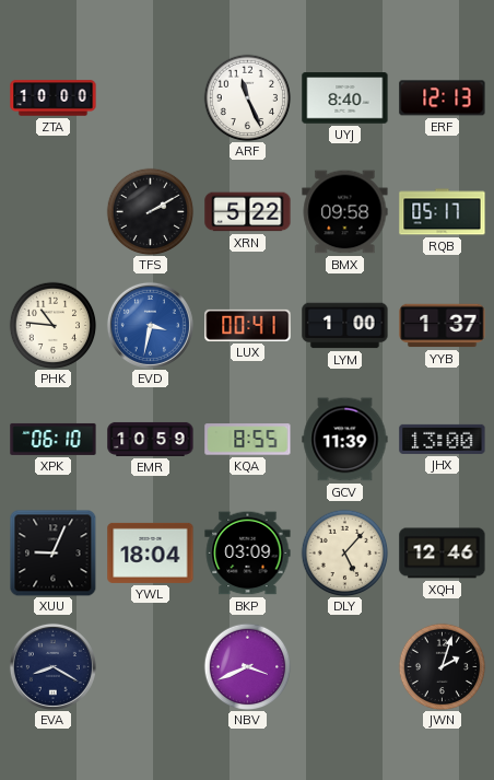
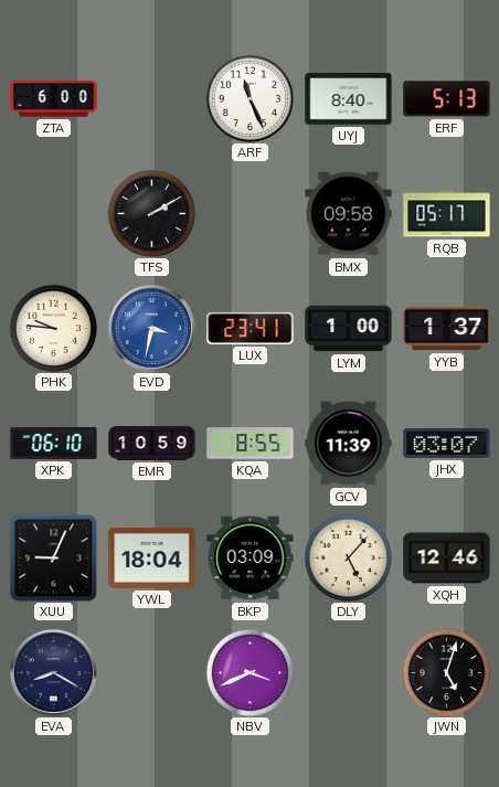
ZTA: 10:00 -> 6:00
ERF: 12:13 -> 5:13
XRN: 5:22 -> none
PHK: 10:46 -> 9:46
LUX: 00:41 -> 23:41
JHX: 13:00 -> 03:07
JWN: 2:03 -> 5:03
